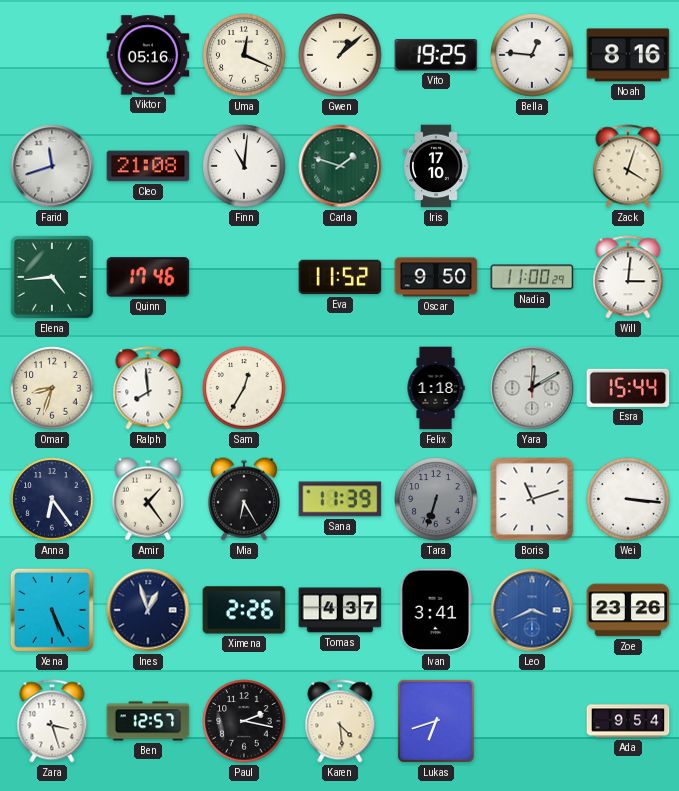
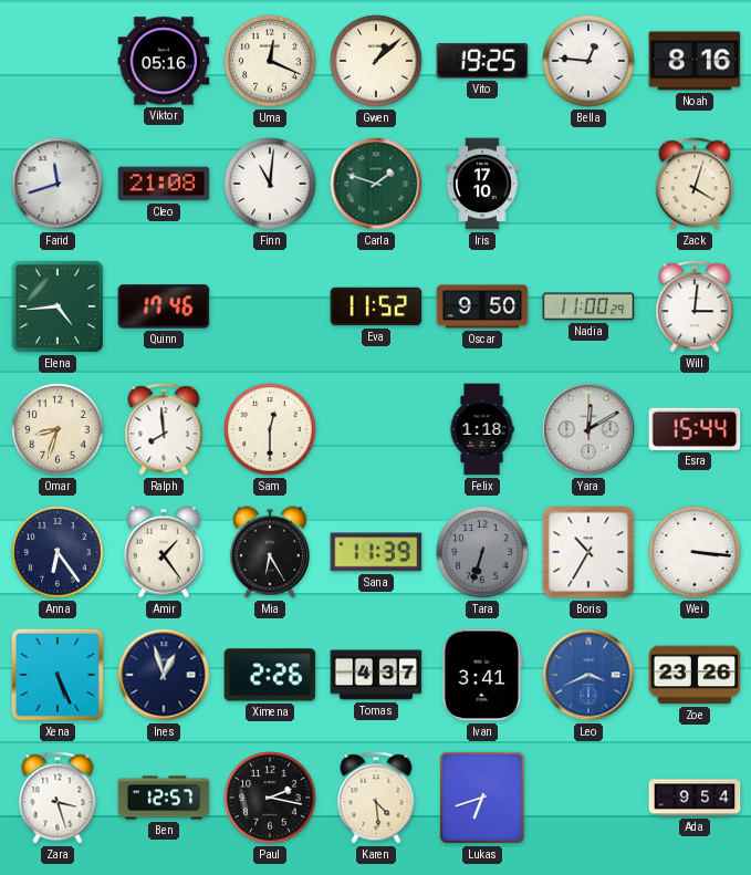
Sam: 12:35 -> 12:30
Boris: 11:12 -> 10:35
